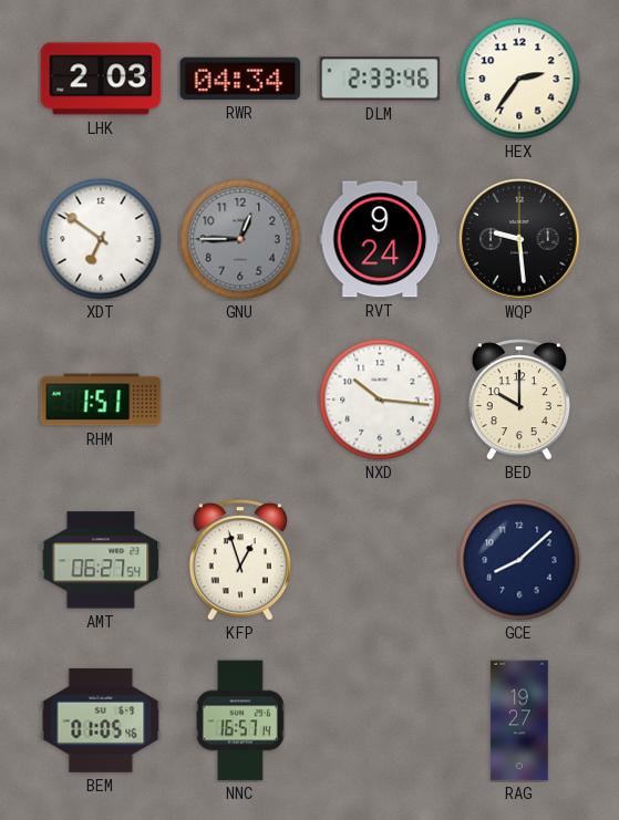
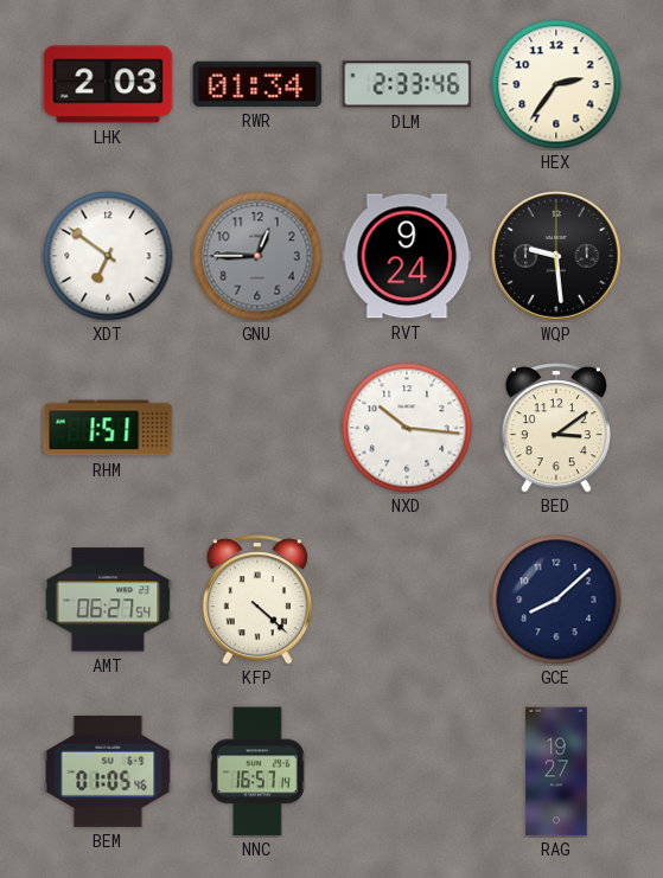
RWR: 04:34 -> 01:34
BED: 10:00 -> 3:09
KFP: 12:57 -> 4:22
